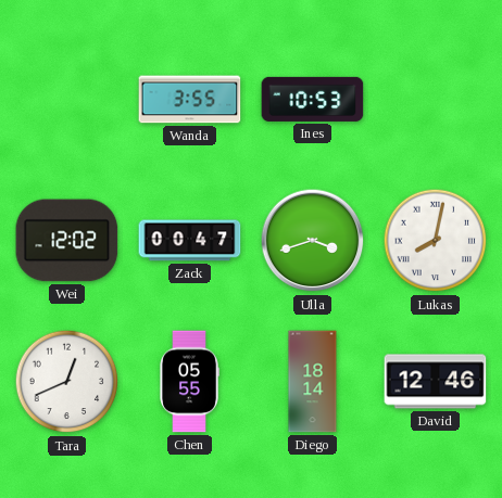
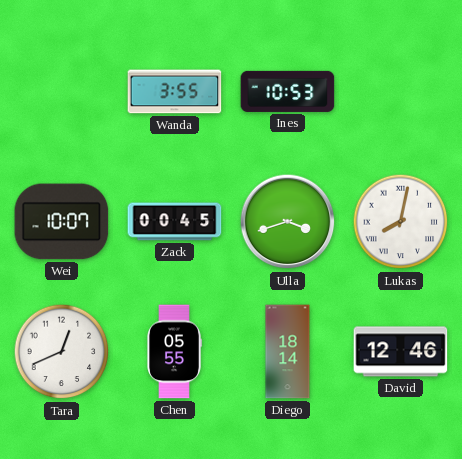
Wei: 12:02 -> 10:07
Zack: 00:47 -> 00:45
